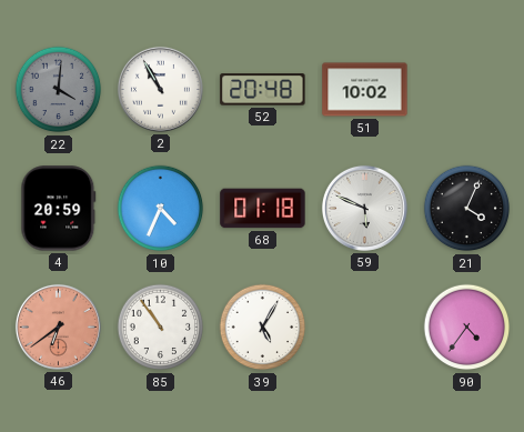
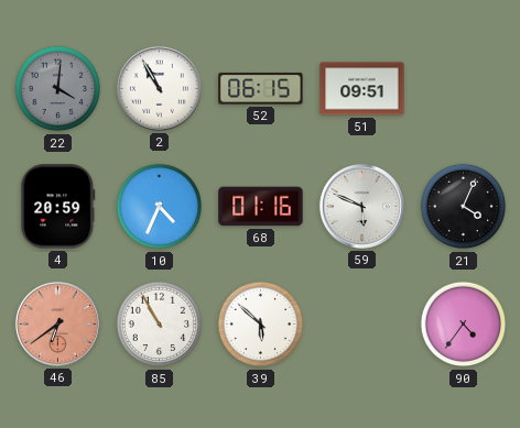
52: 20:48 -> 06:15
51: 10:02 -> 09:51
68: 01:18 -> 01:16
85: 10:54 -> 10:55
39: 5:05 -> 5:52
